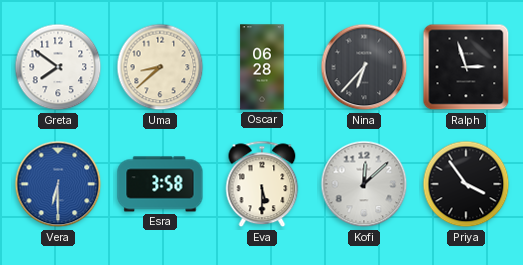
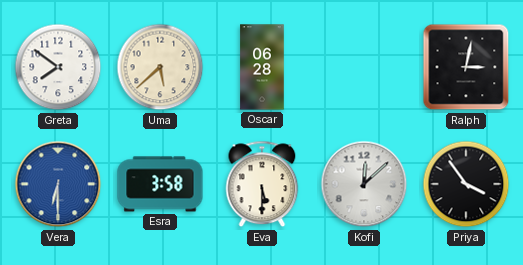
Uma: 8:38 -> 5:38
Nina: 6:37 -> none
Ralph: 2:57 -> 3:02
